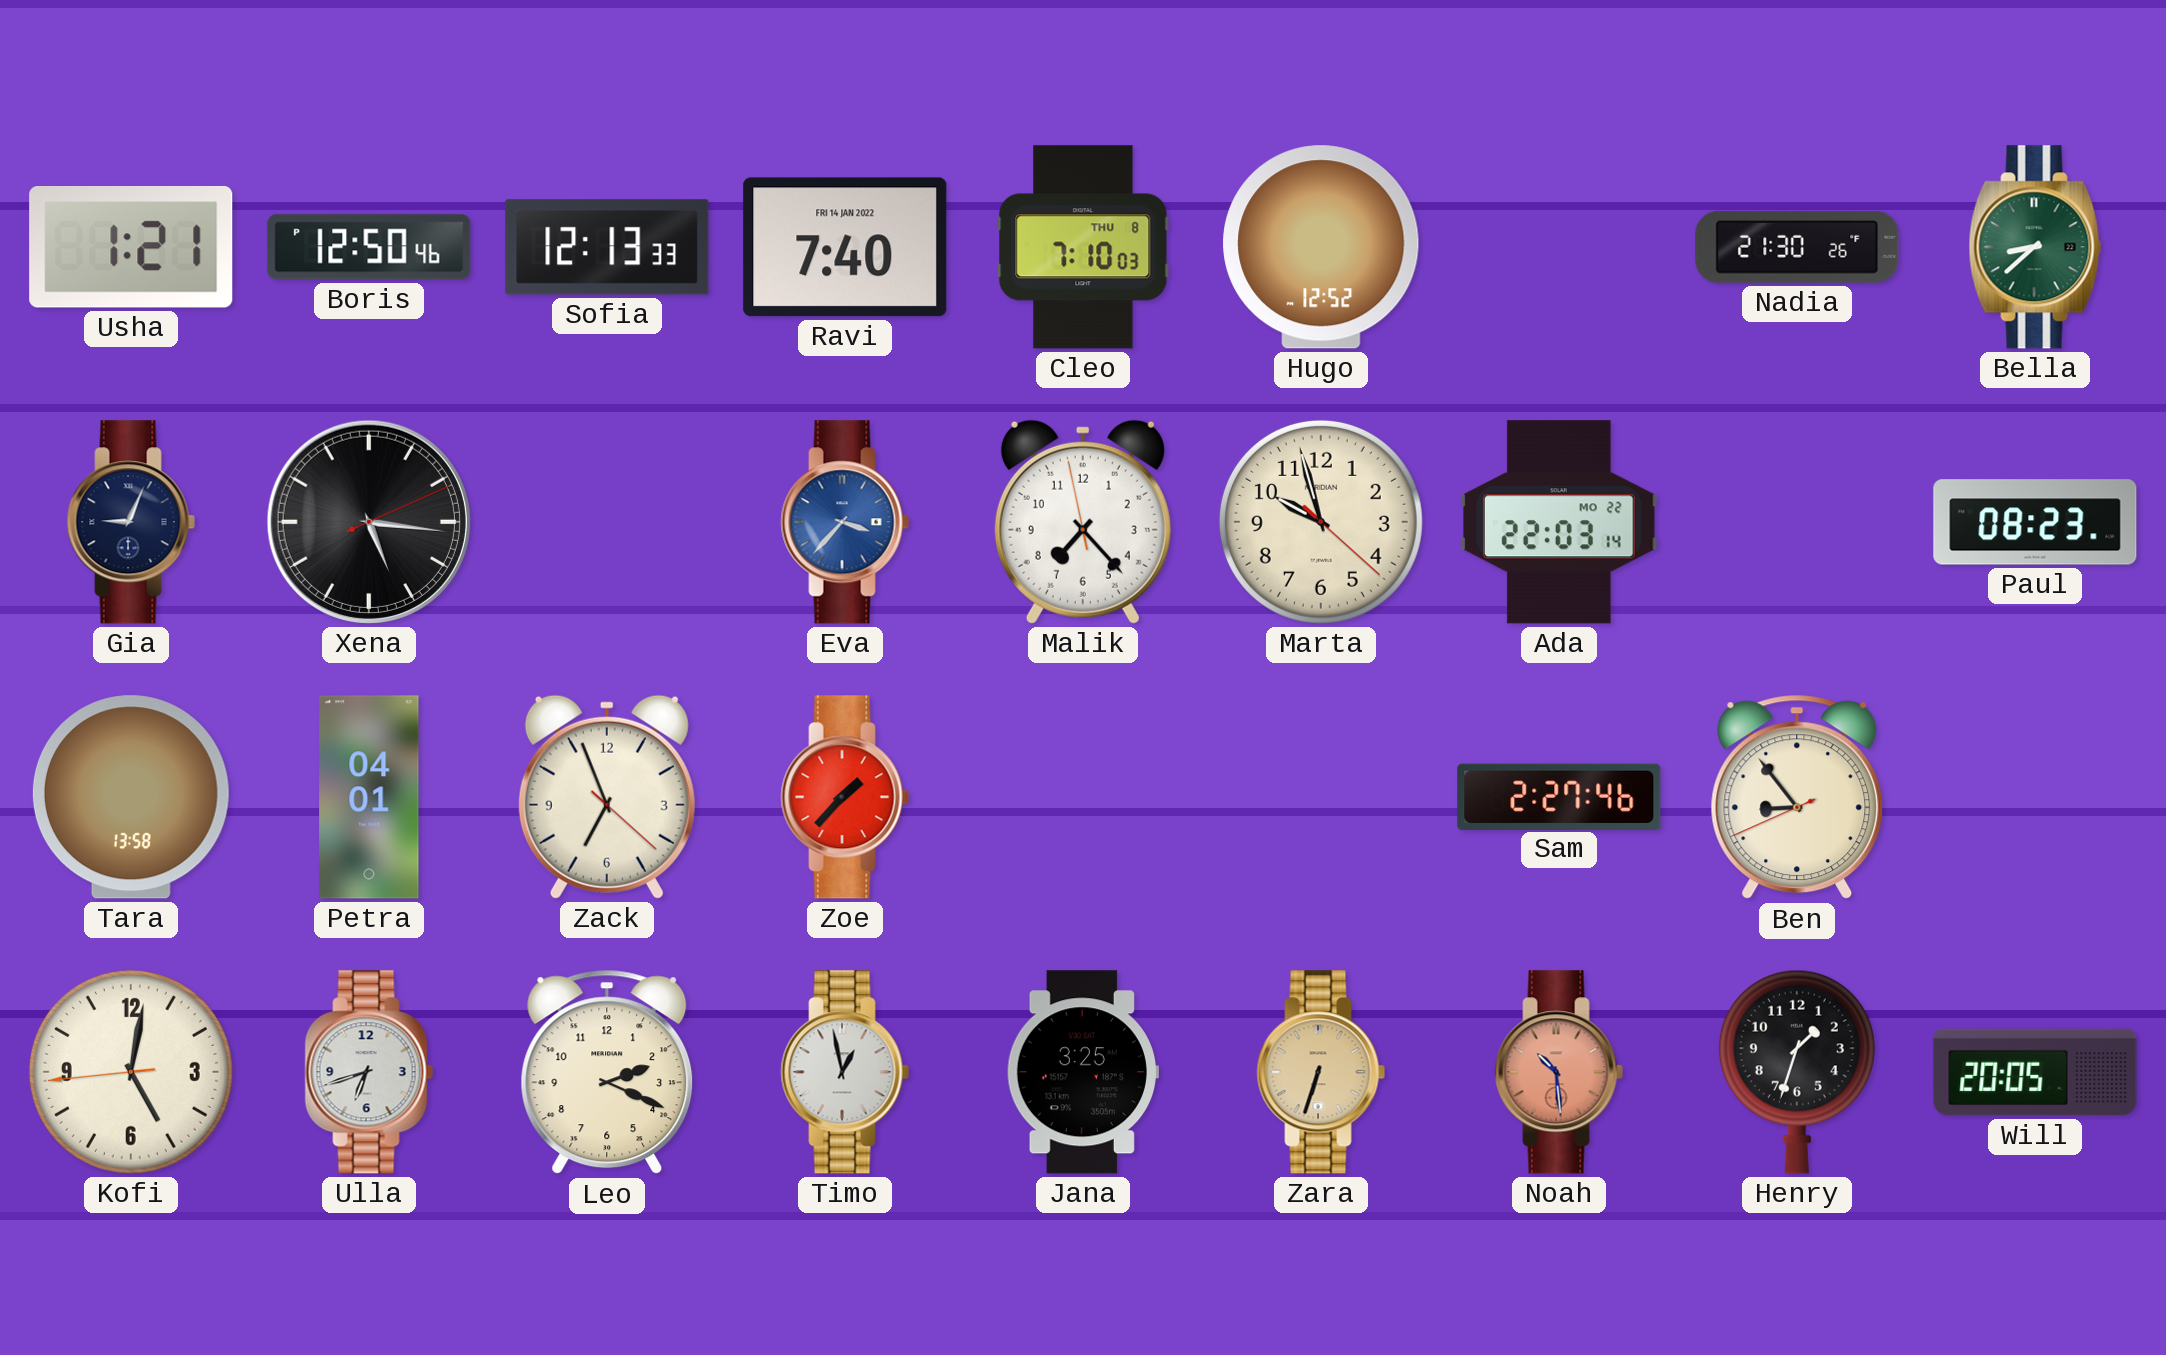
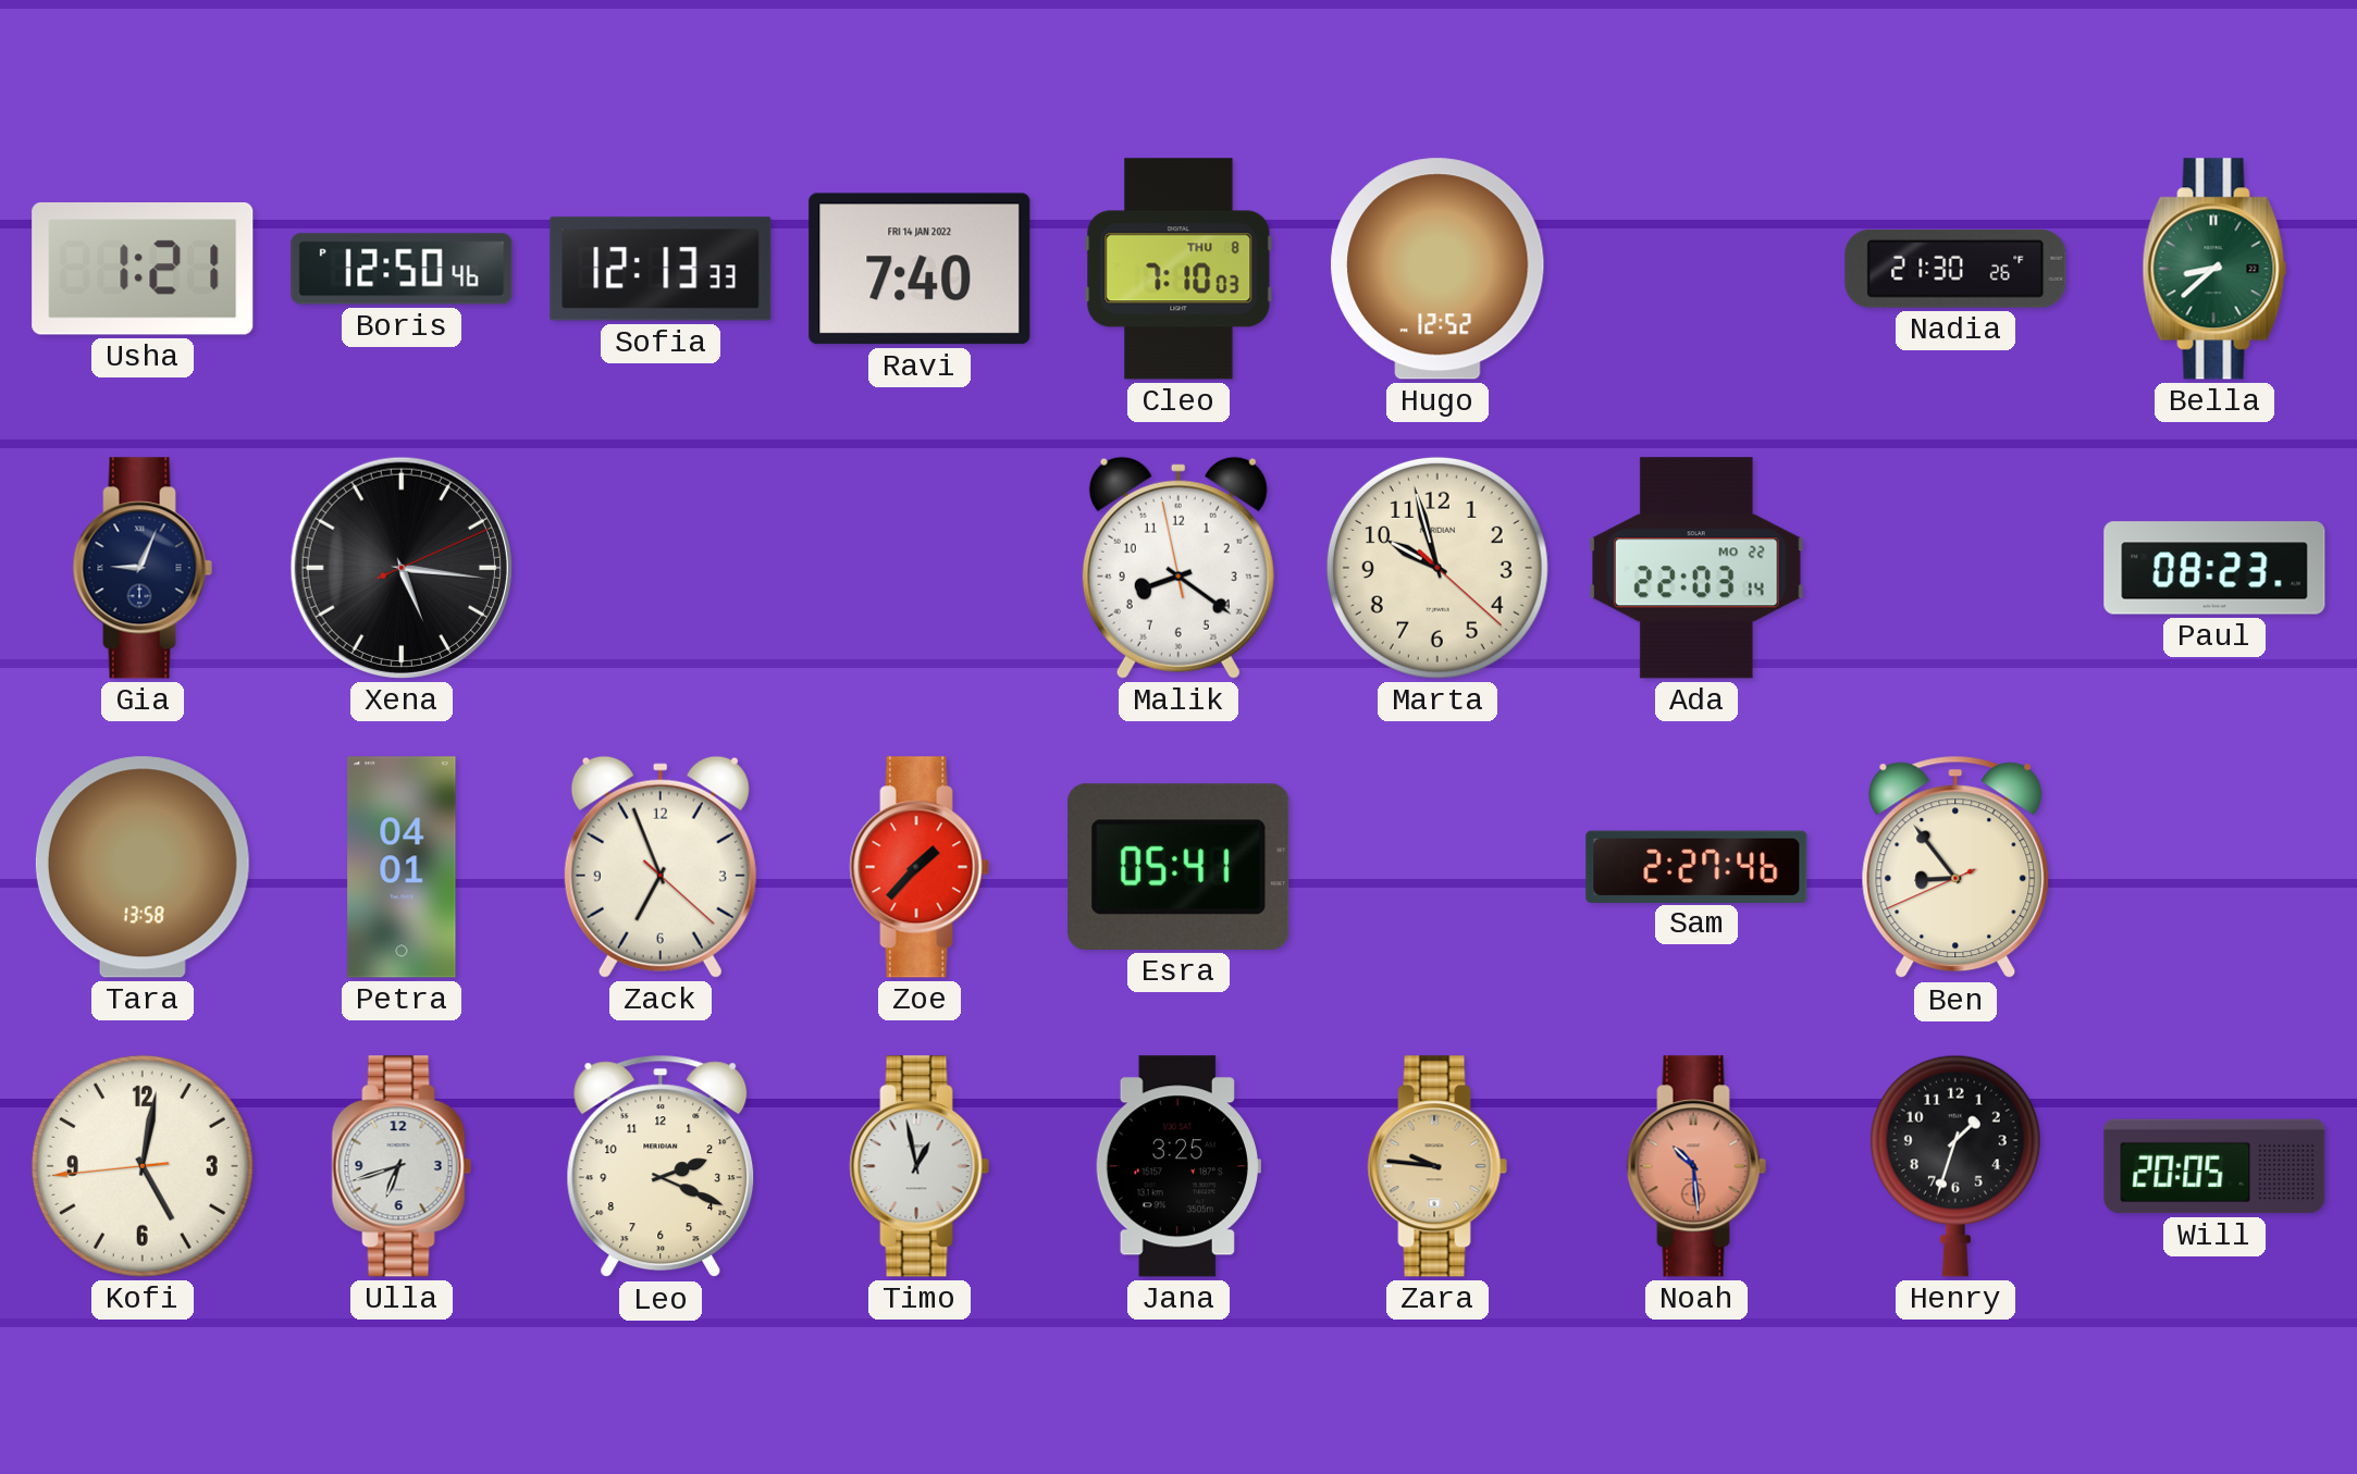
Eva: 3:37 -> none
Malik: 7:22 -> 8:20
Esra: none -> 05:41
Zara: 6:33 -> 9:46
